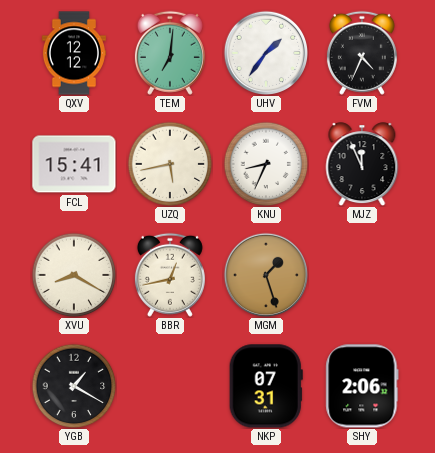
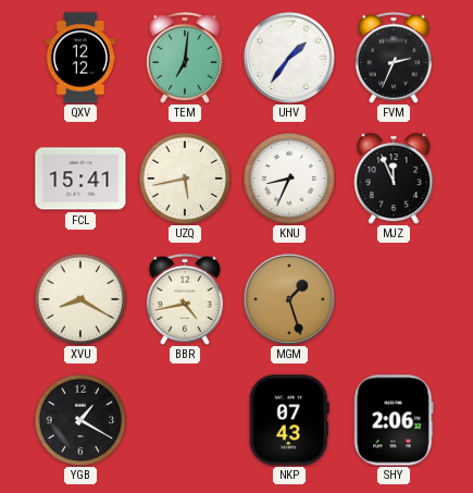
FVM: 4:34 -> 2:34
BBR: 12:43 -> 4:43
NKP: 07:31 -> 07:43
